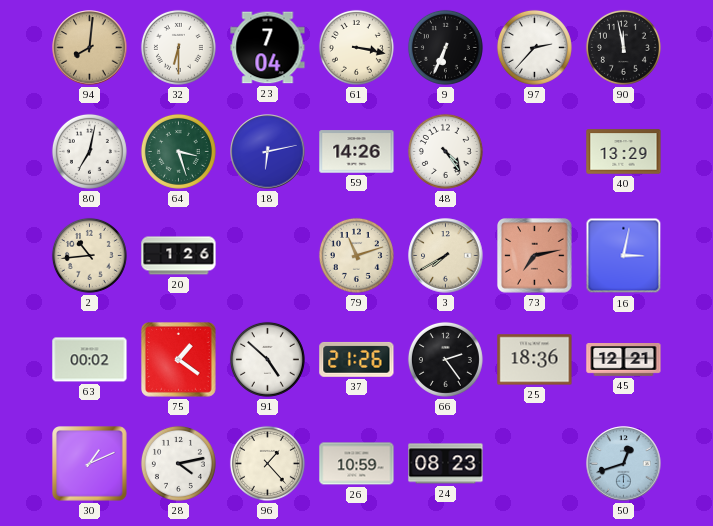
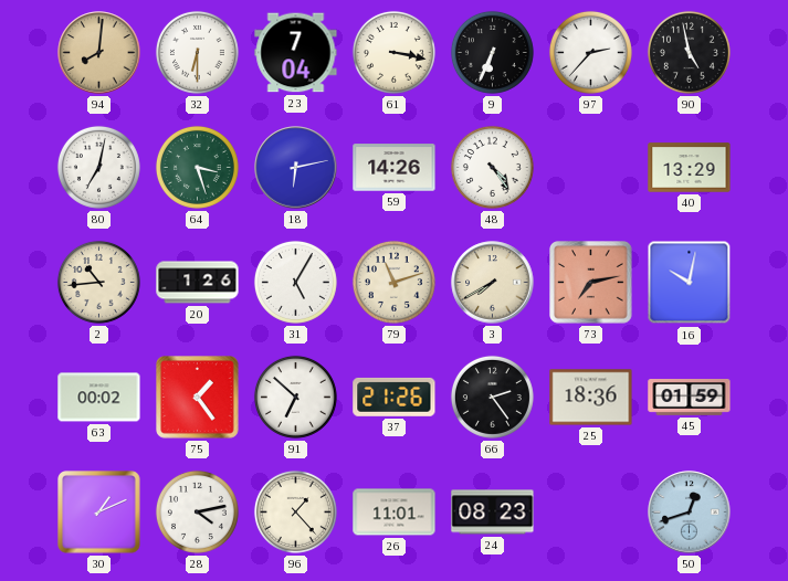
90: 11:58 -> 4:58
31: none -> 5:05
16: 3:02 -> 10:02
75: 1:21 -> 1:24
91: 4:52 -> 6:52
45: 12:21 -> 01:59
26: 10:59 -> 11:01
